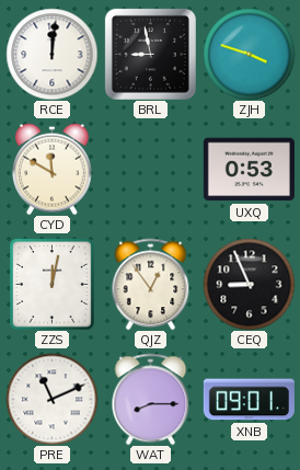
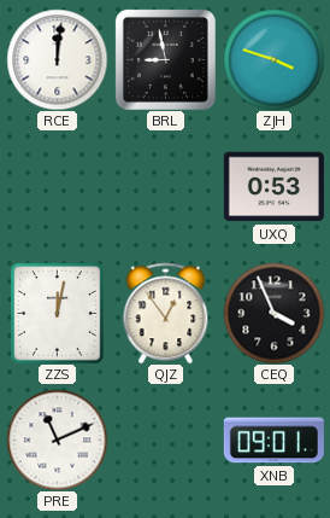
CYD: 11:50 -> none
CEQ: 8:56 -> 3:56
WAT: 8:15 -> none
